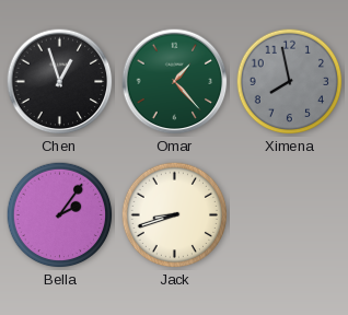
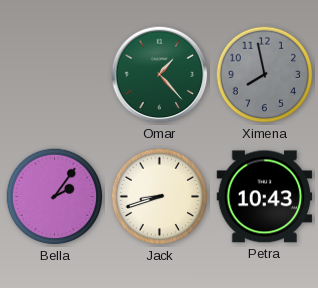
Chen: 12:57 -> none
Petra: none -> 10:43
